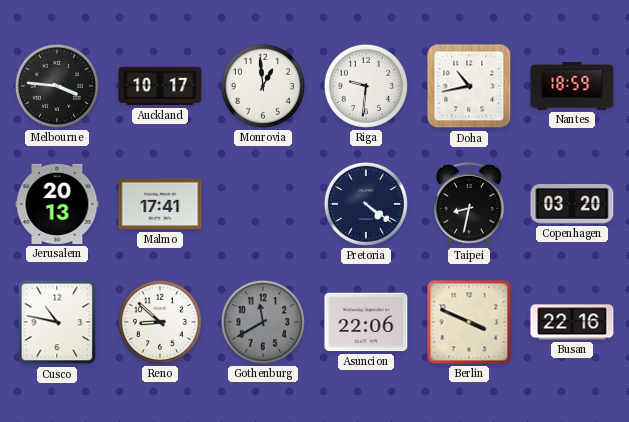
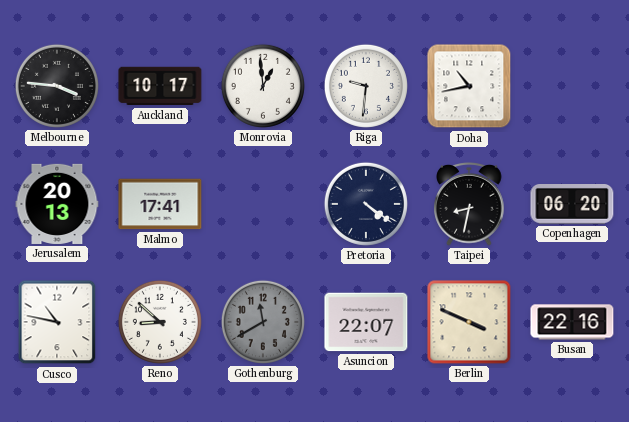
Nantes: 18:59 -> none
Copenhagen: 03:20 -> 06:20
Asuncion: 22:06 -> 22:07
